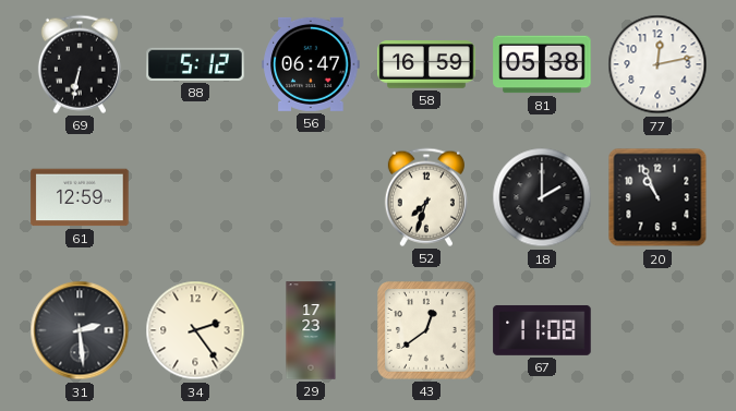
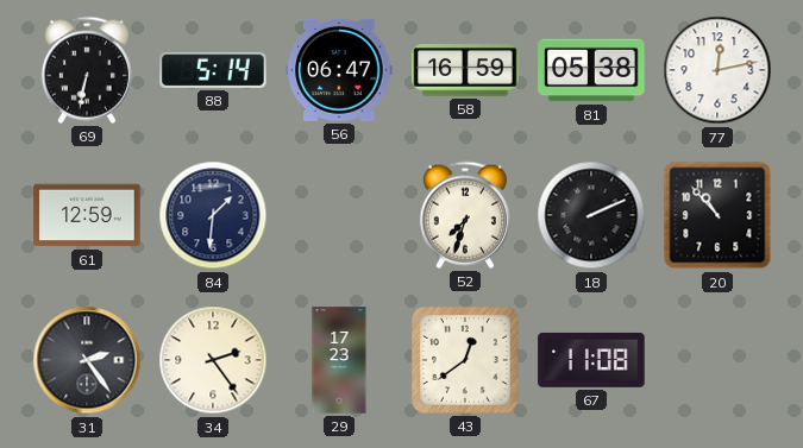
88: 5:12 -> 5:14
84: none -> 1:31
18: 2:00 -> 2:11
20: 10:56 -> 10:53
31: 2:29 -> 2:24
